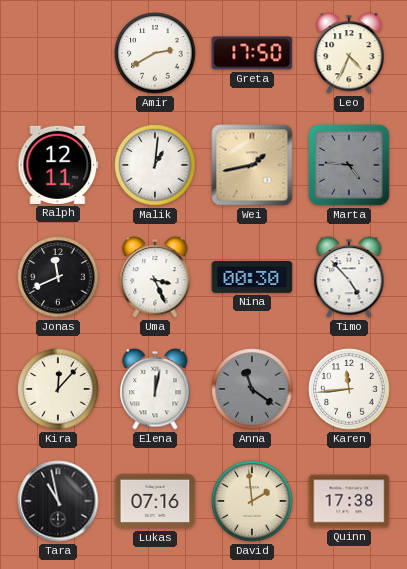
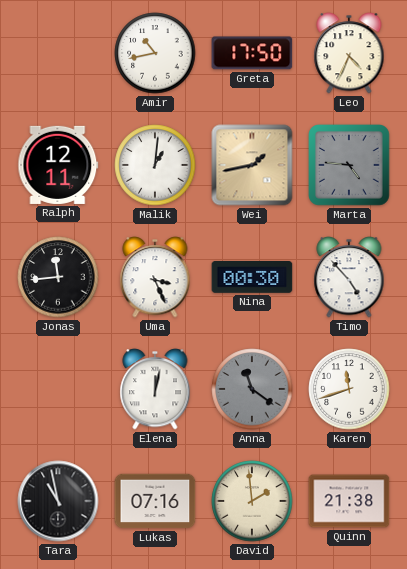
Amir: 2:40 -> 10:43
Jonas: 11:41 -> 11:44
Kira: 12:07 -> none
Karen: 11:44 -> 11:42
Quinn: 17:38 -> 21:38
